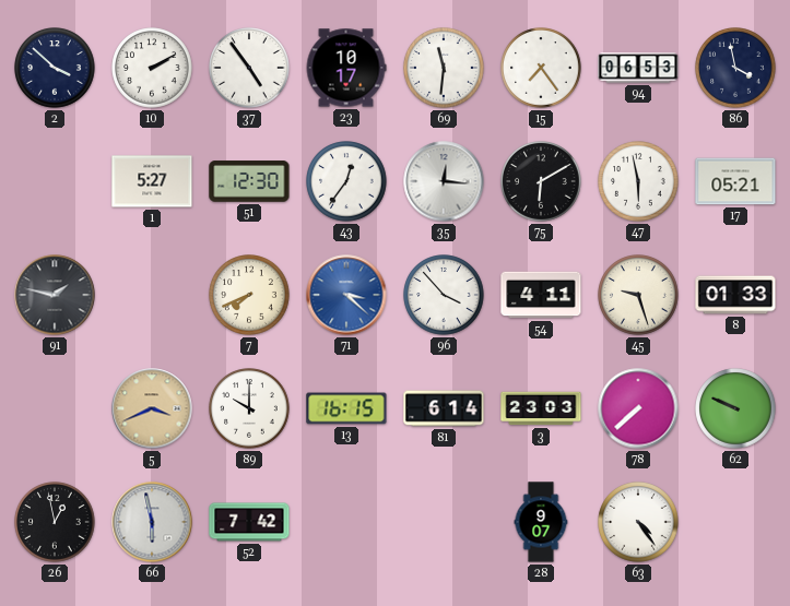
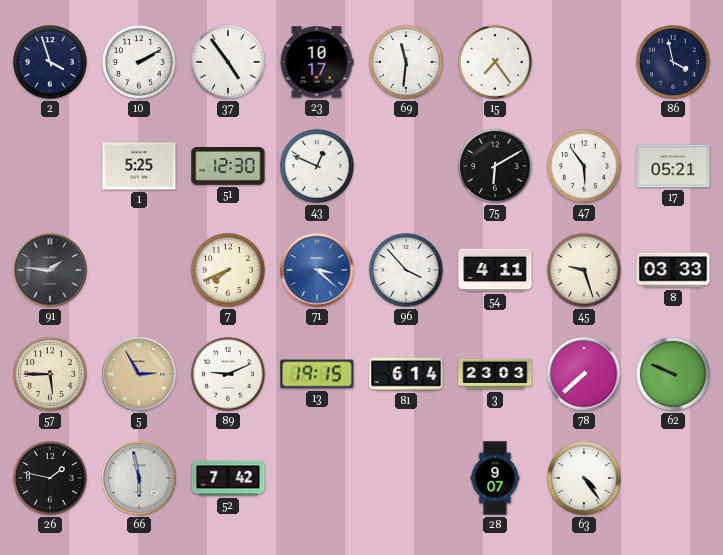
2: 3:52 -> 3:57
94: 06:53 -> none
1: 5:27 -> 5:25
43: 12:36 -> 12:49
35: 12:16 -> none
47: 5:58 -> 5:54
91: 1:47 -> 1:46
8: 01:33 -> 03:33
57: none -> 5:45
5: 3:41 -> 2:55
89: 10:00 -> 9:11
13: 16:15 -> 19:15
26: 12:58 -> 1:47
